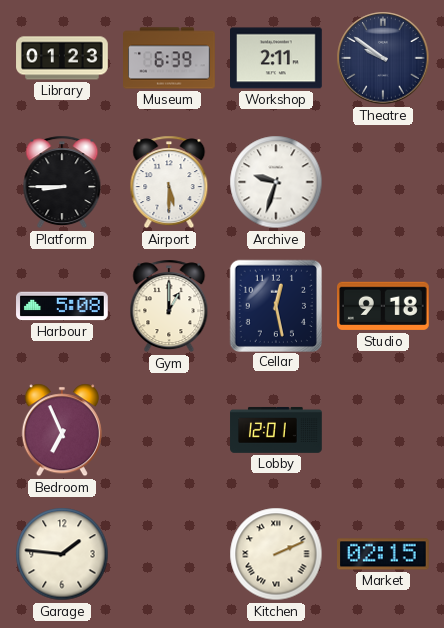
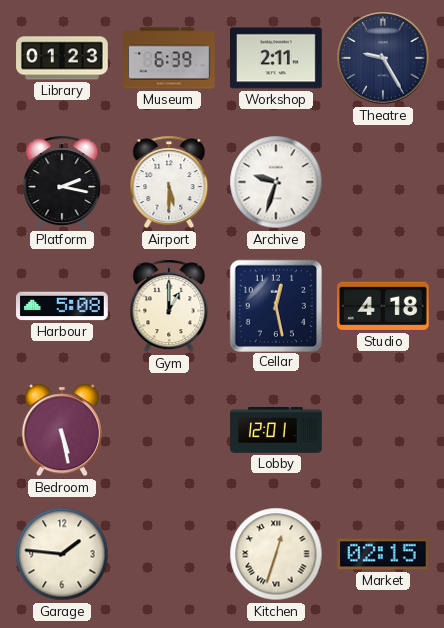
Theatre: 9:51 -> 9:25
Platform: 8:45 -> 2:17
Studio: 9:18 -> 4:18
Bedroom: 6:56 -> 5:28
Kitchen: 2:11 -> 12:33
